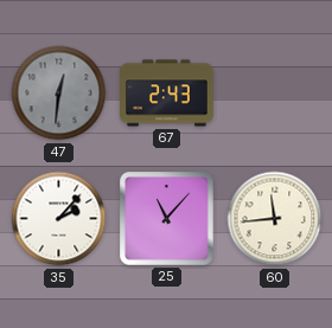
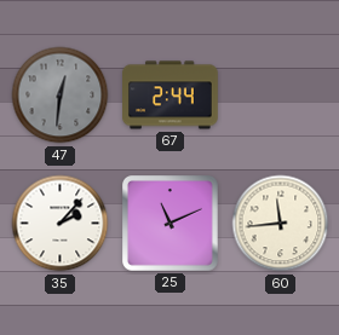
67: 2:43 -> 2:44
25: 11:07 -> 11:11
